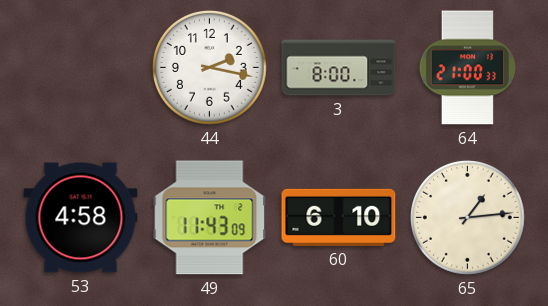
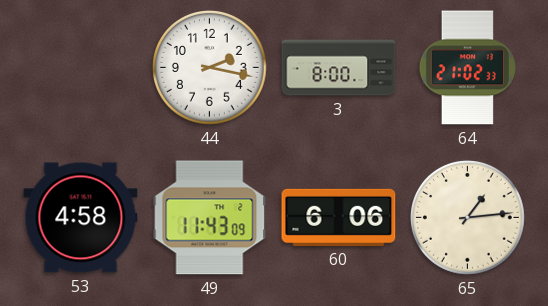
64: 21:00 -> 21:02
60: 6:10 -> 6:06
